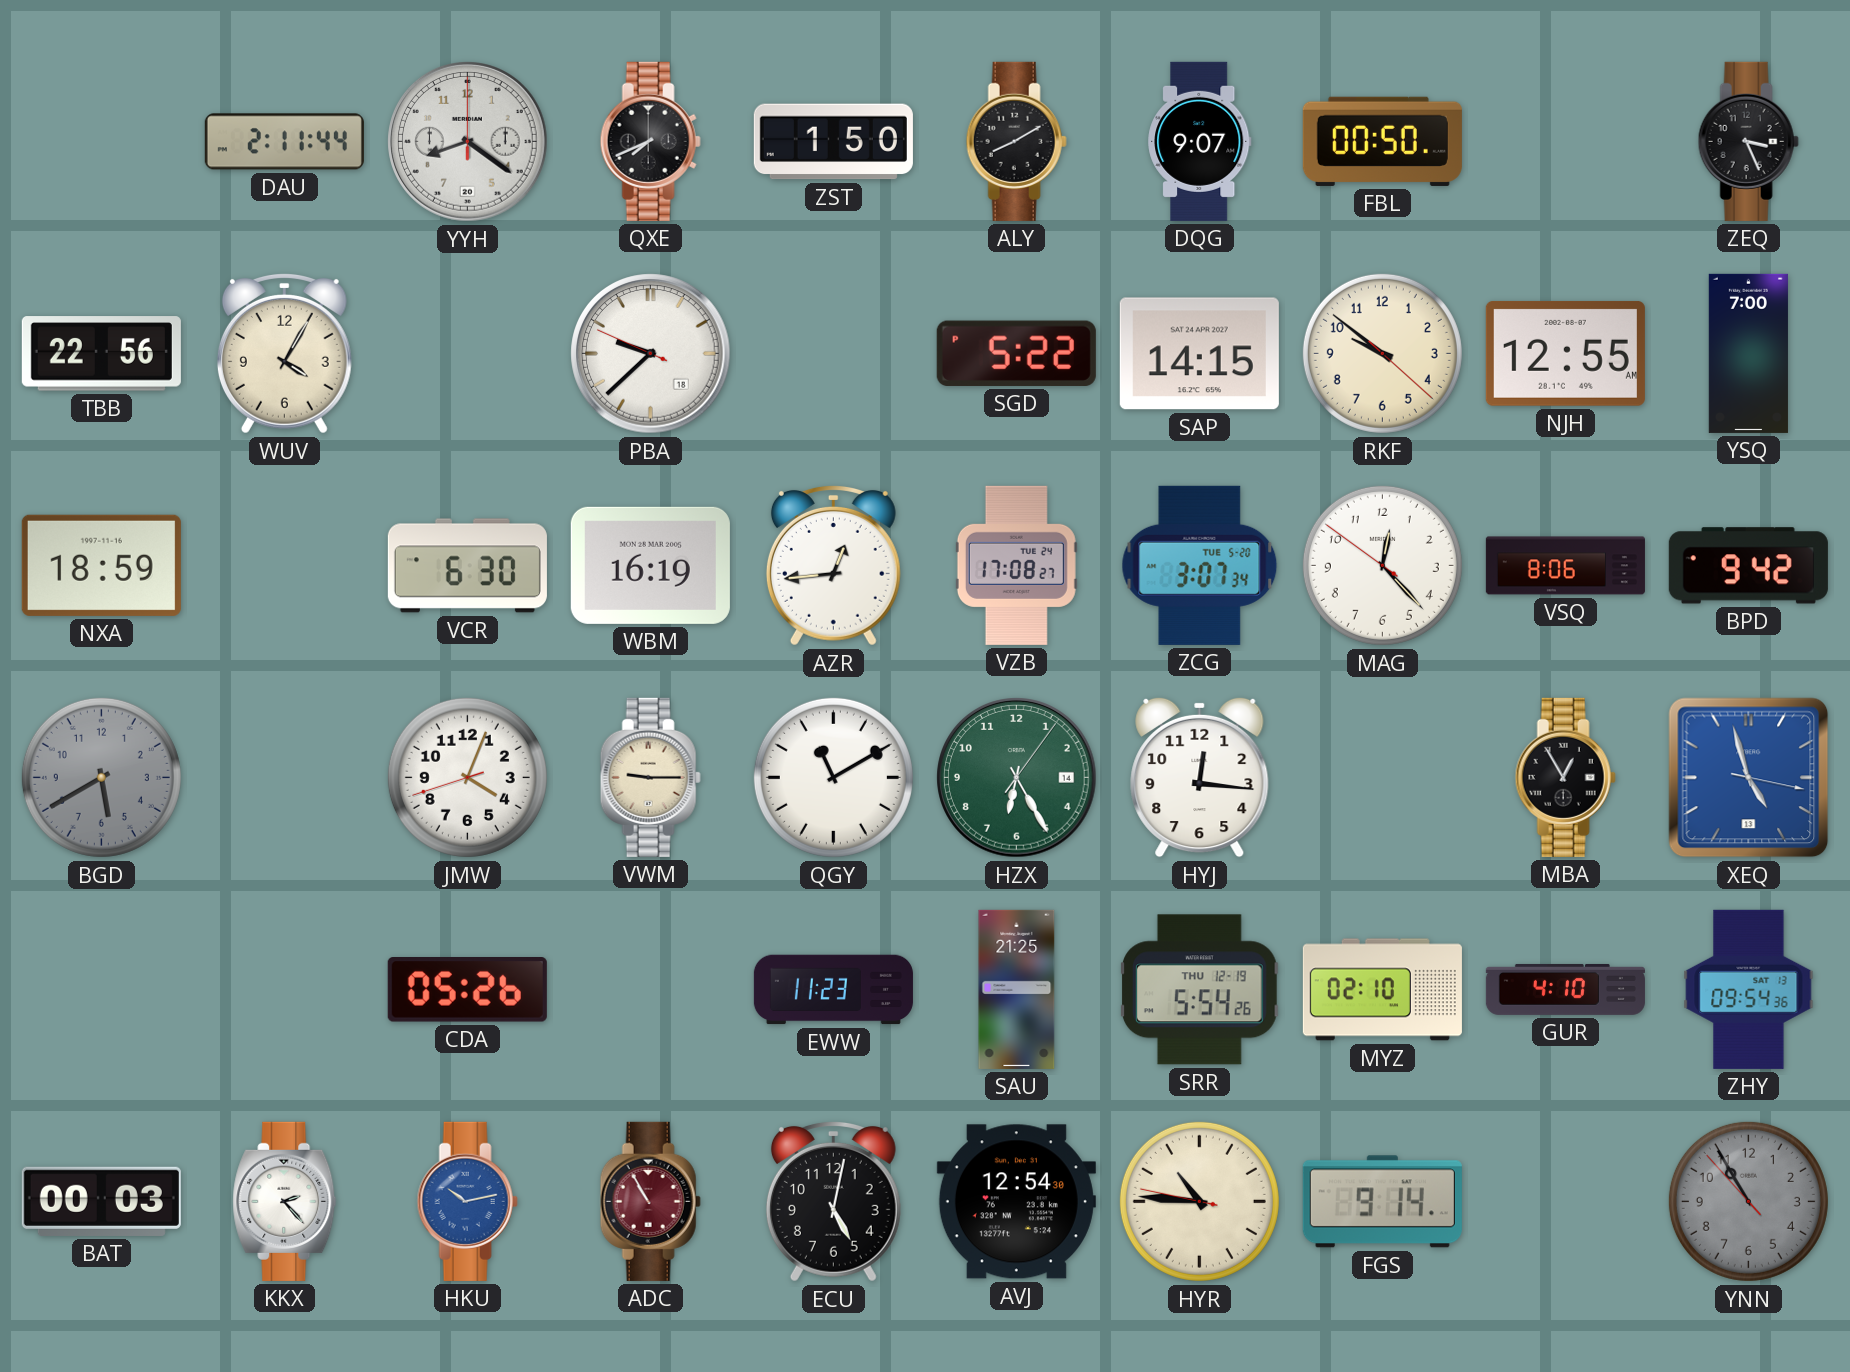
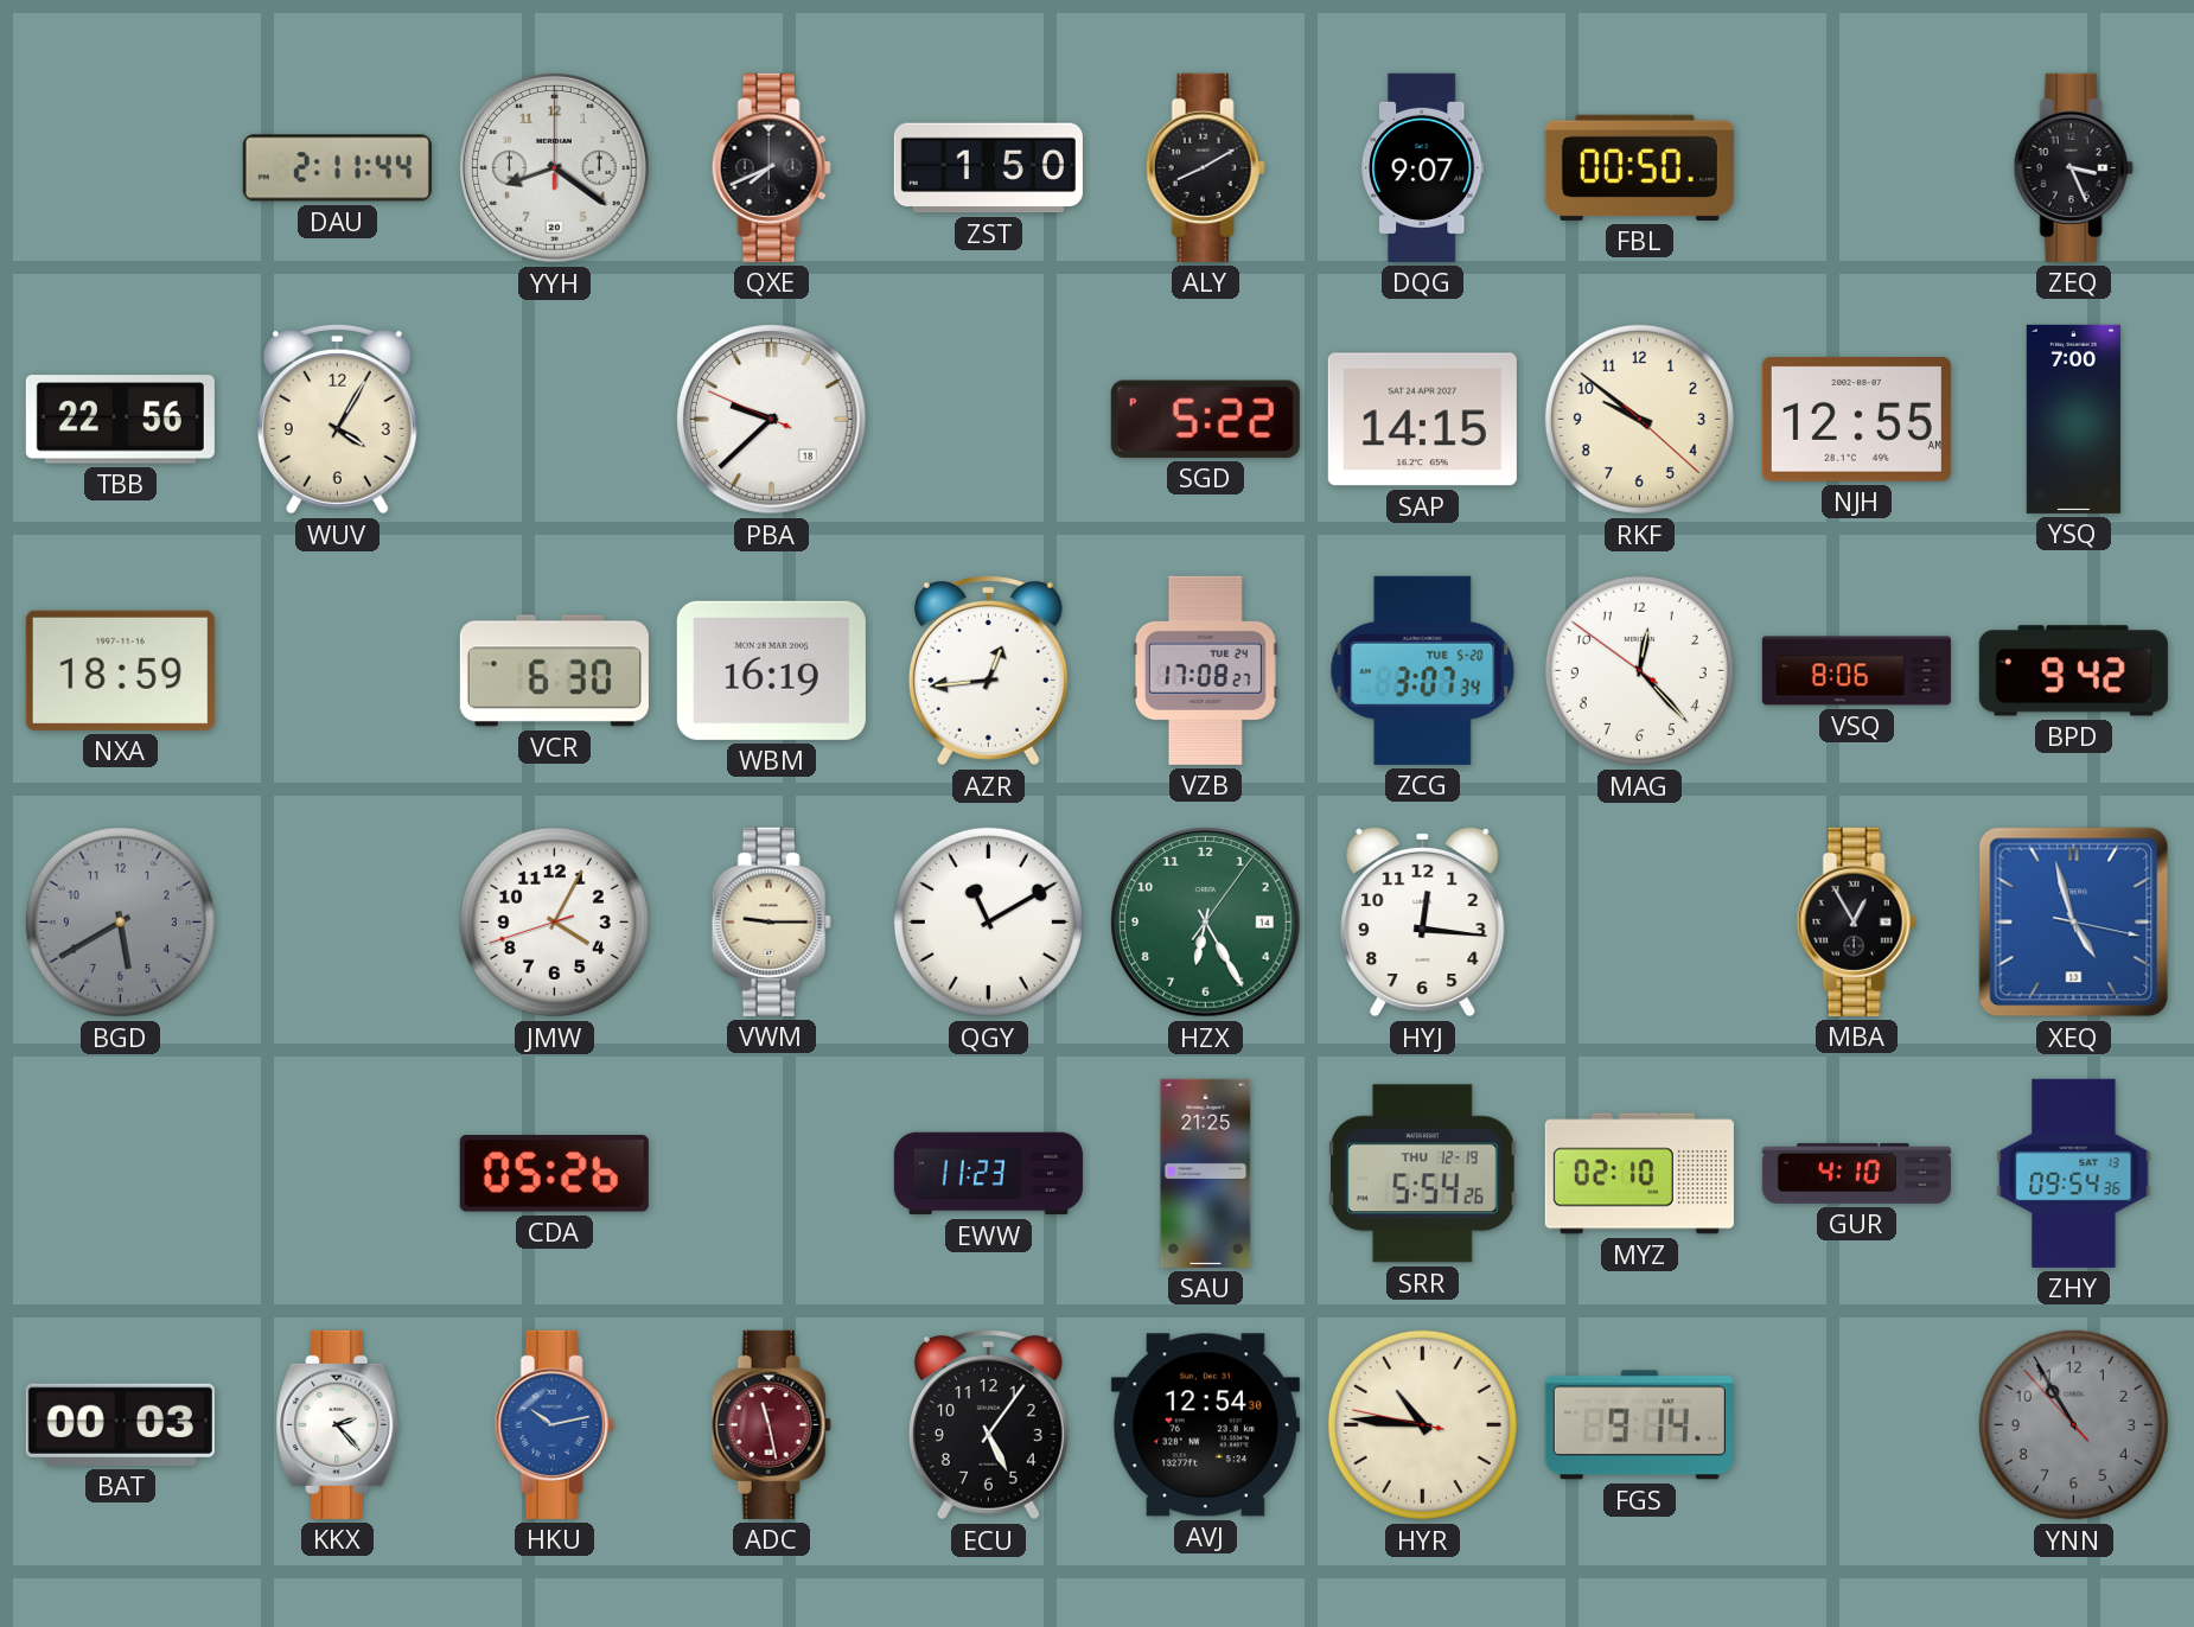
JMW: 4:03 -> 4:04
ADC: 10:55 -> 11:28
ECU: 5:02 -> 5:06
